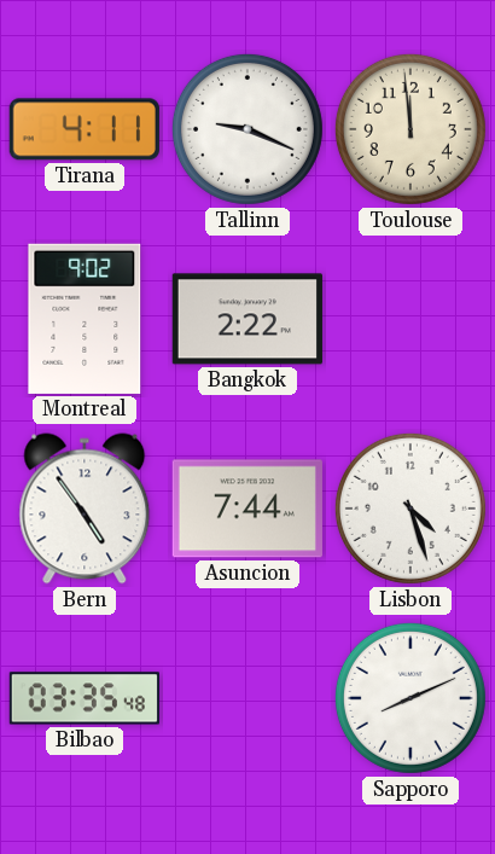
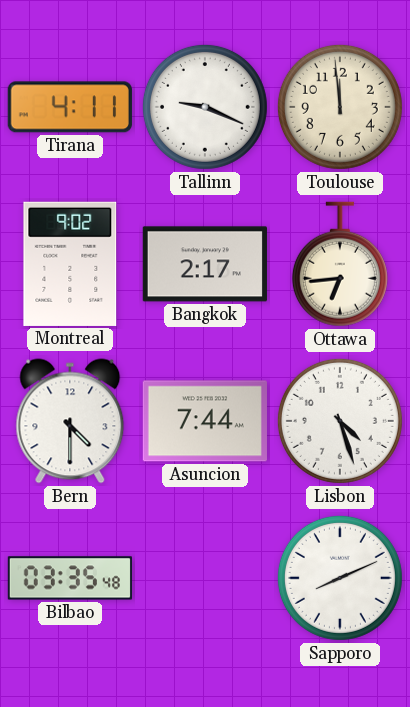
Bangkok: 2:22 -> 2:17
Ottawa: none -> 6:44
Bern: 4:54 -> 4:30
